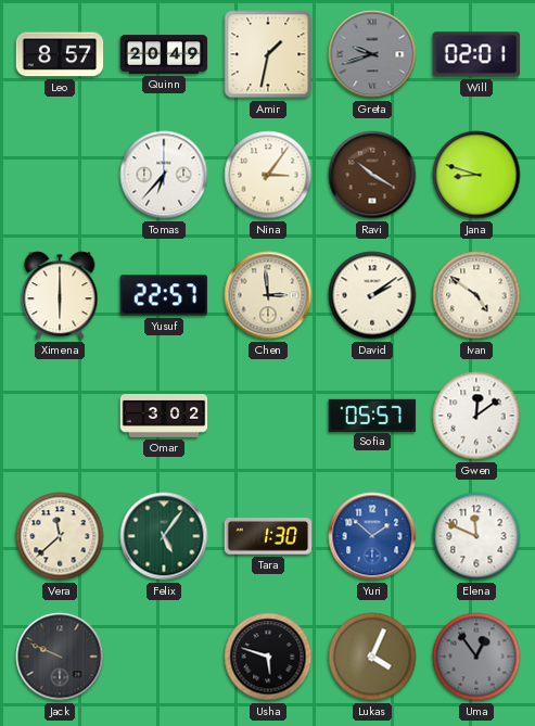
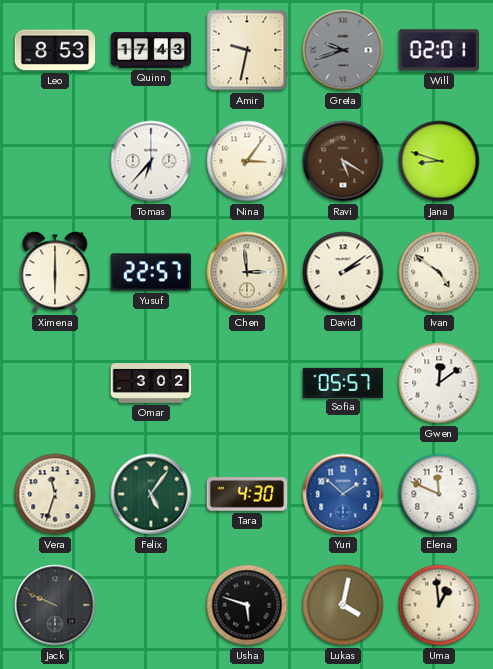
Leo: 8:57 -> 8:53
Quinn: 20:49 -> 17:43
Amir: 1:32 -> 9:32
Ravi: 10:20 -> 5:20
Vera: 11:38 -> 11:33
Tara: 1:30 -> 4:30
Lukas: 4:04 -> 4:02
Uma: 12:54 -> 12:59
Uma dial: grey -> cream
